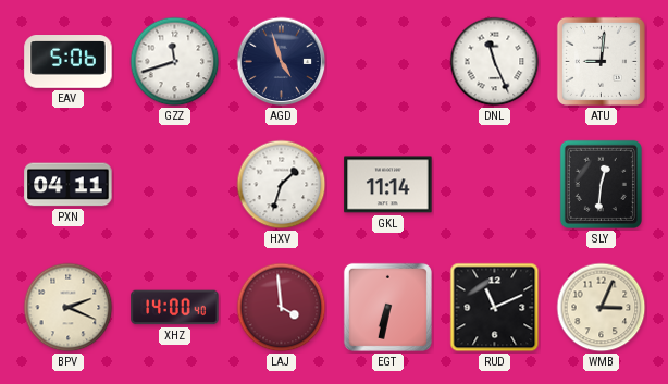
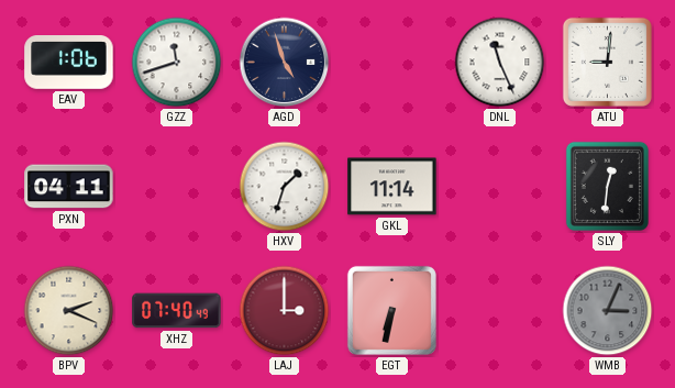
EAV: 5:06 -> 1:06
XHZ: 14:00 -> 07:40
LAJ: 3:59 -> 3:00
RUD: 11:11 -> none
WMB dial: cream -> grey
